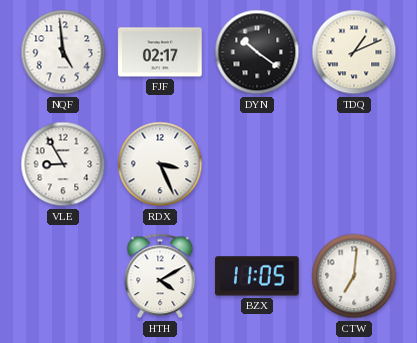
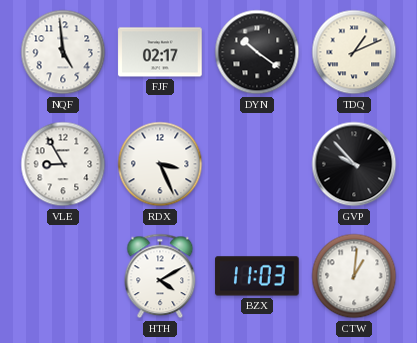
GVP: none -> 9:53
BZX: 11:05 -> 11:03
CTW: 7:01 -> 1:01
